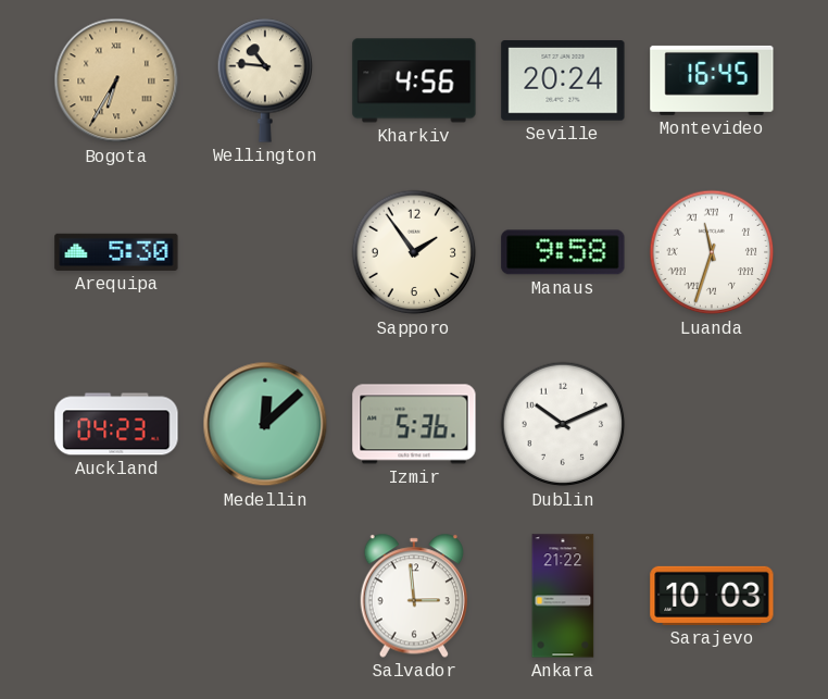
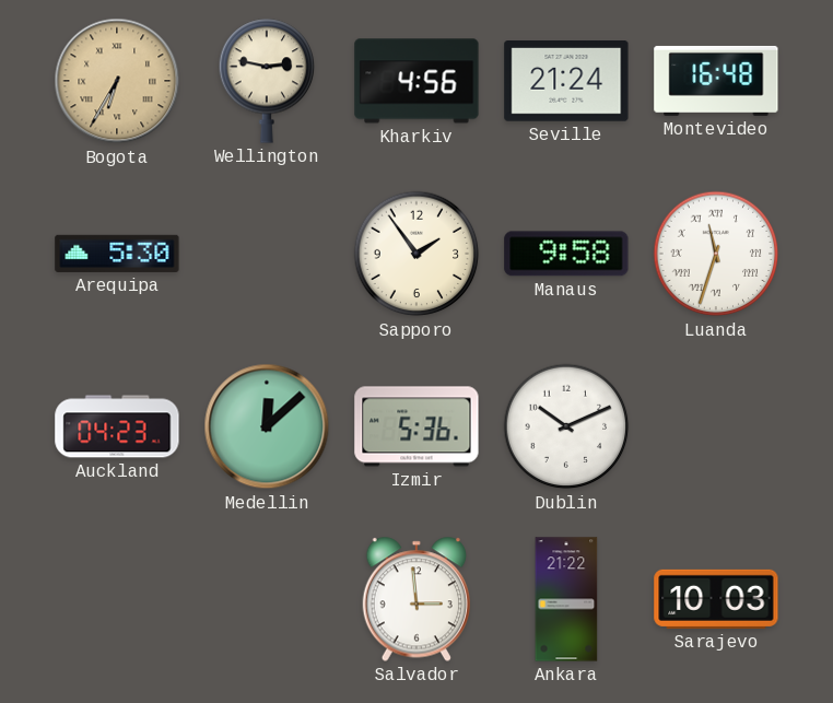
Wellington: 10:46 -> 2:47
Seville: 20:24 -> 21:24
Montevideo: 16:45 -> 16:48
